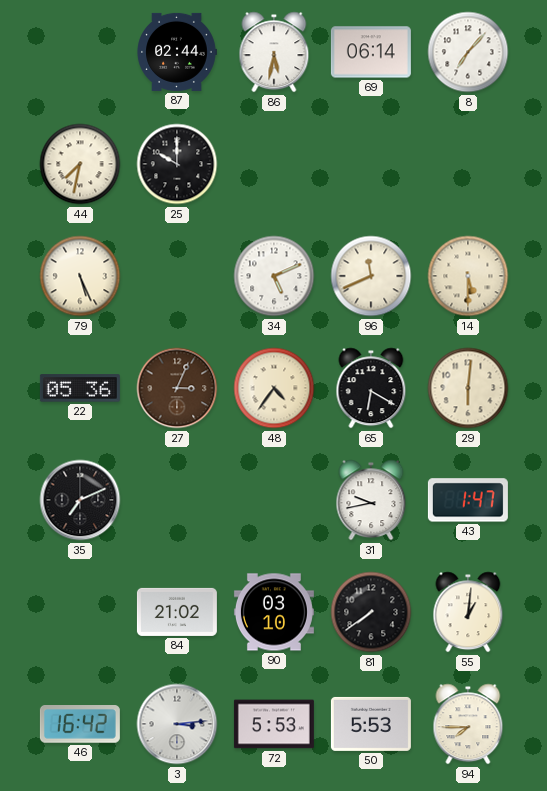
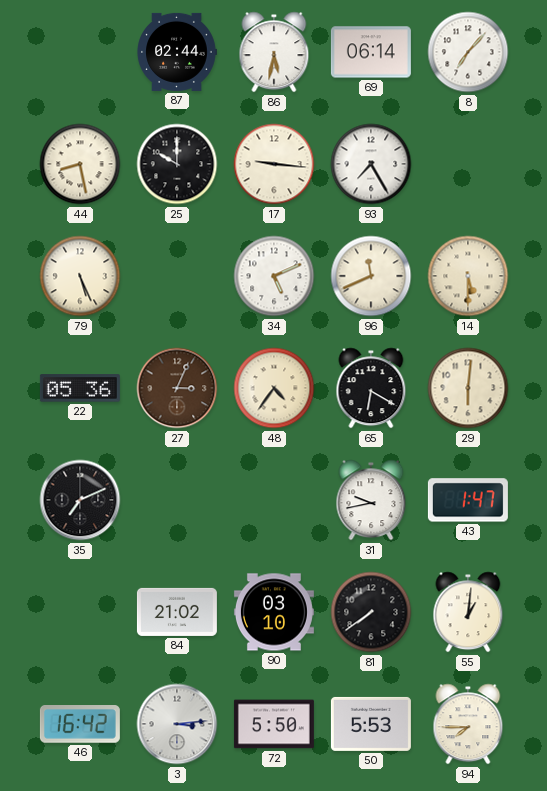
44: 7:32 -> 8:28
17: none -> 9:16
93: none -> 7:25
72: 5:53 -> 5:50
